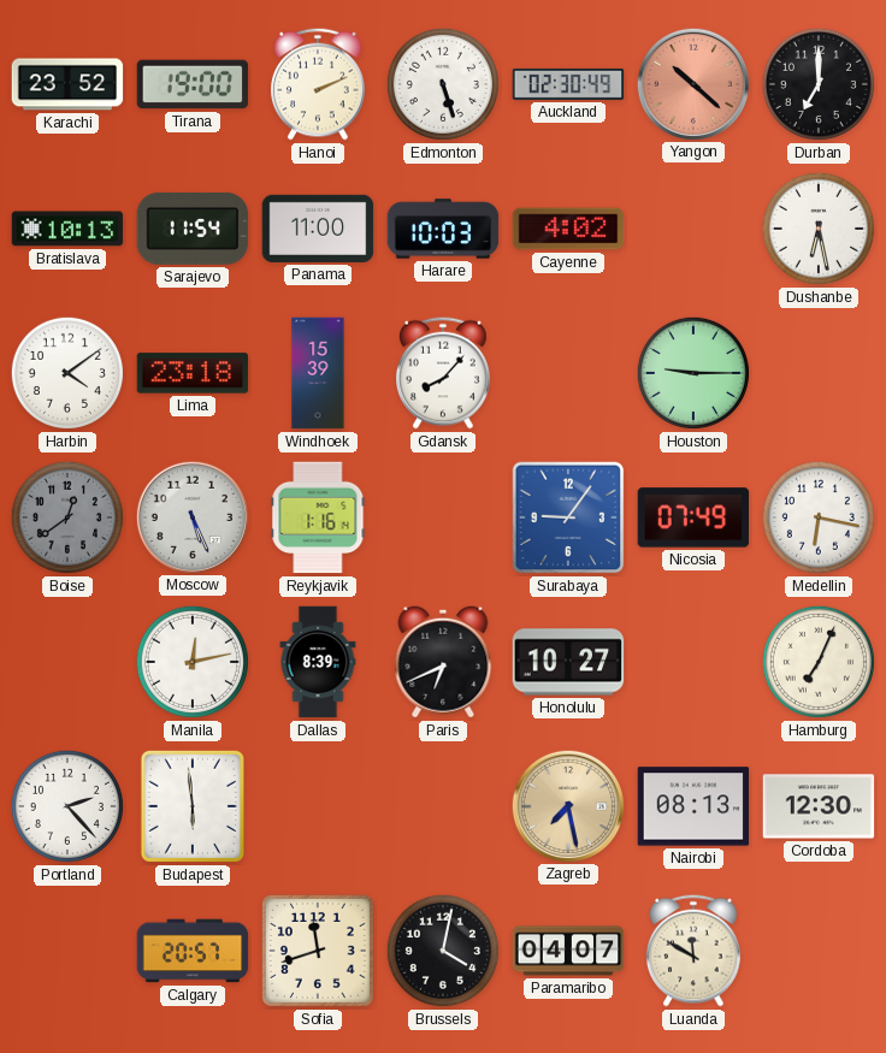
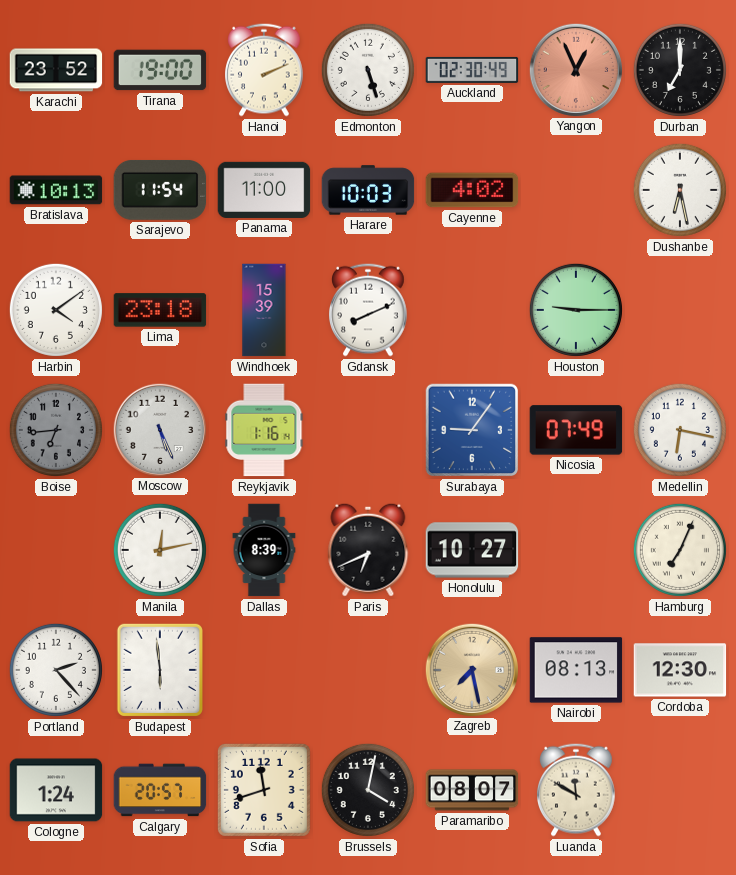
Yangon: 10:22 -> 12:56
Gdansk: 8:07 -> 8:11
Boise: 12:39 -> 6:44
Cologne: none -> 1:24
Paramaribo: 04:07 -> 08:07
